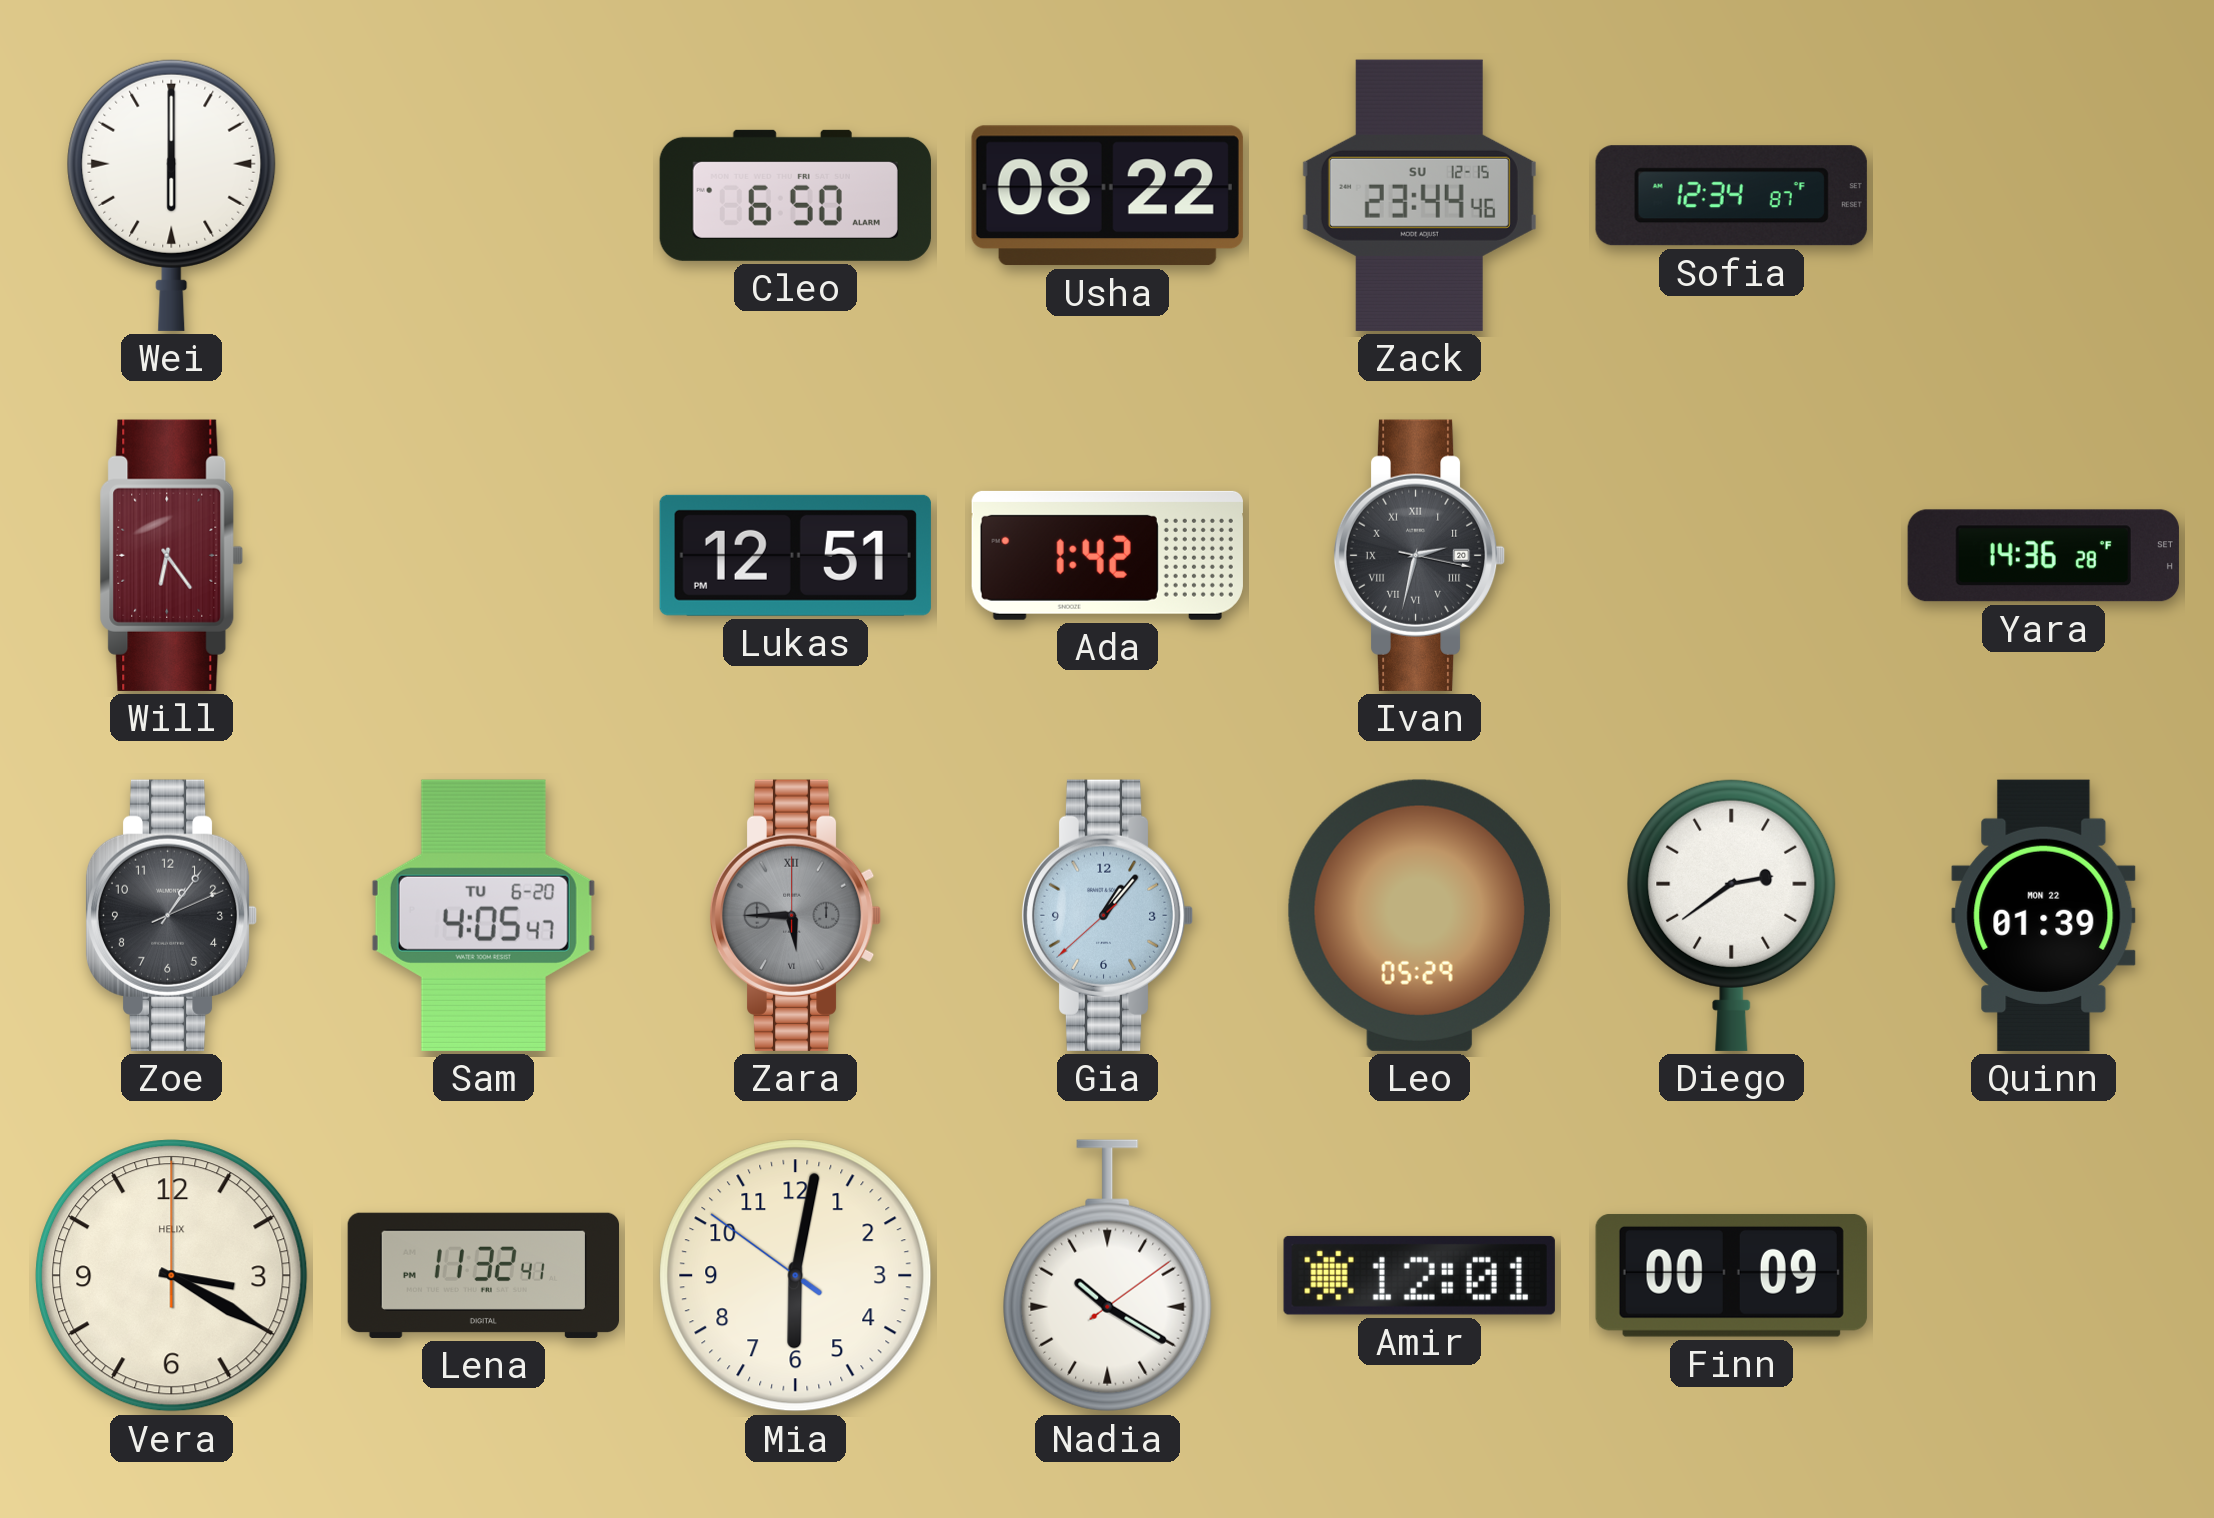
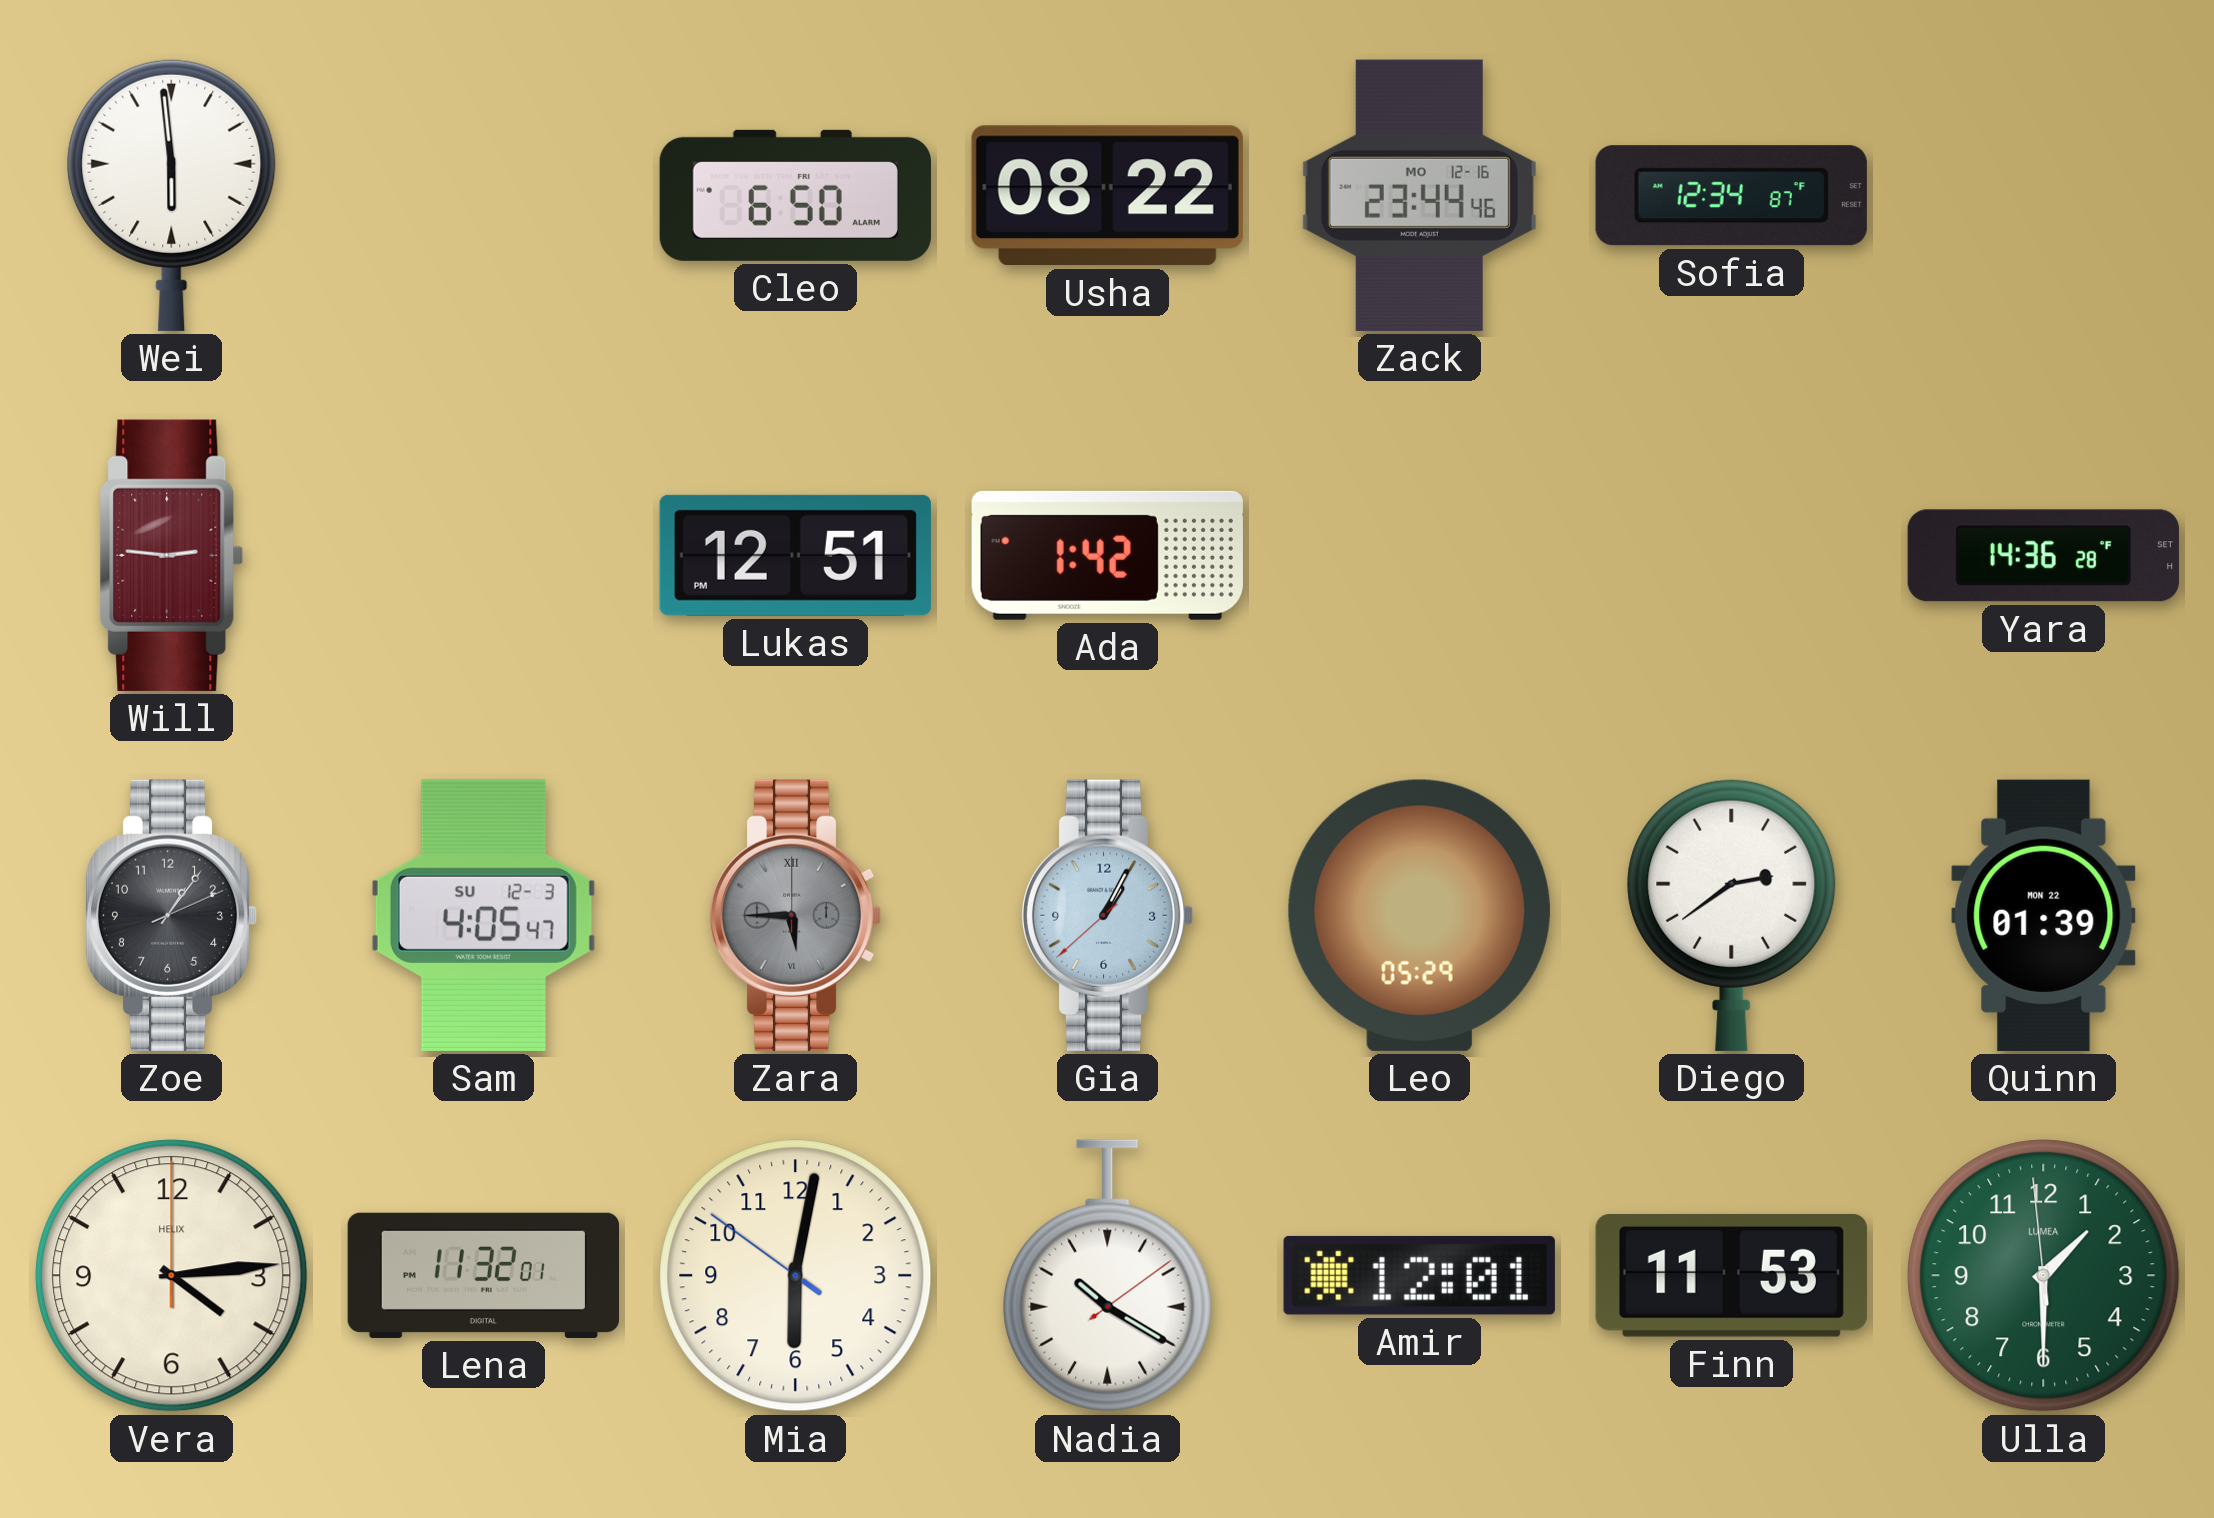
Wei: 6:00 -> 5:59
Zack date: SU 12-15 -> MO 12-16
Will: 6:24 -> 2:46
Ivan: 2:32 -> none
Sam date: TU 6-20 -> SU 12-3
Gia: 1:06 -> 1:04
Vera: 3:20 -> 4:14
Lena: 11:32:41 -> 11:32:01
Finn: 00:09 -> 11:53
Ulla: none -> 1:29
